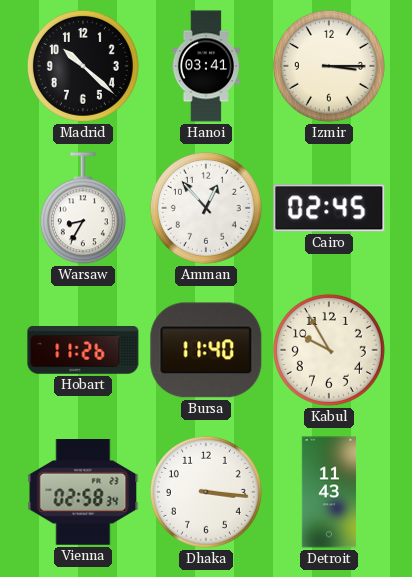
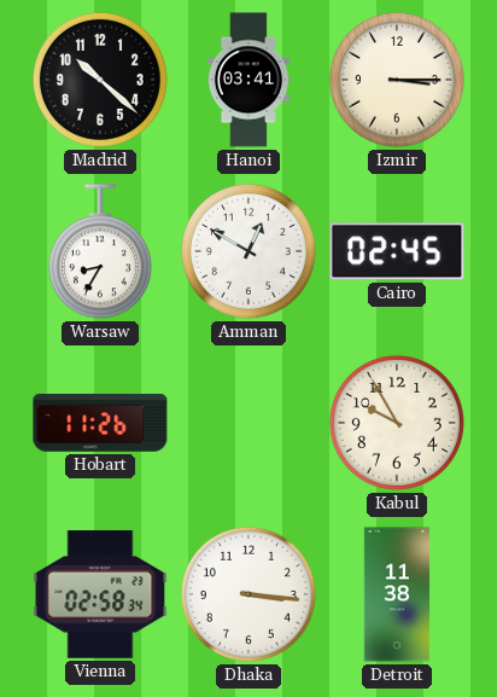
Amman: 12:53 -> 12:50
Bursa: 11:40 -> none
Detroit: 11:43 -> 11:38
